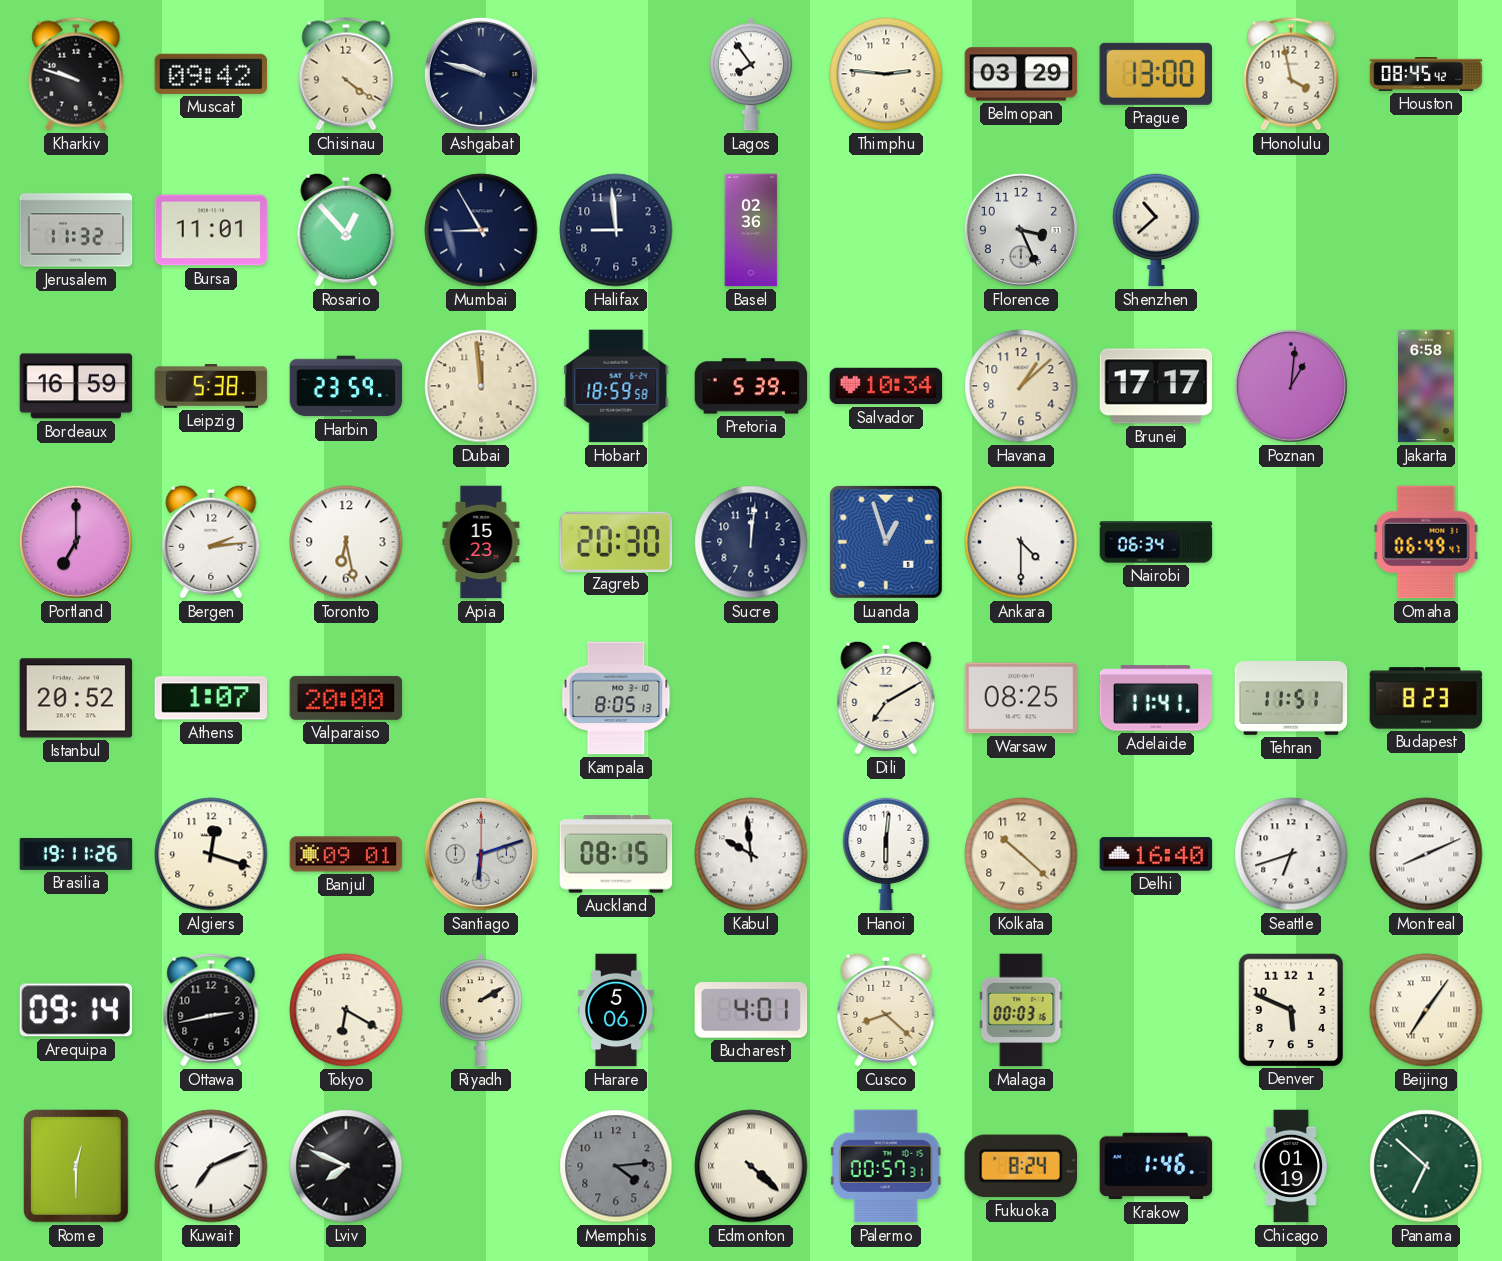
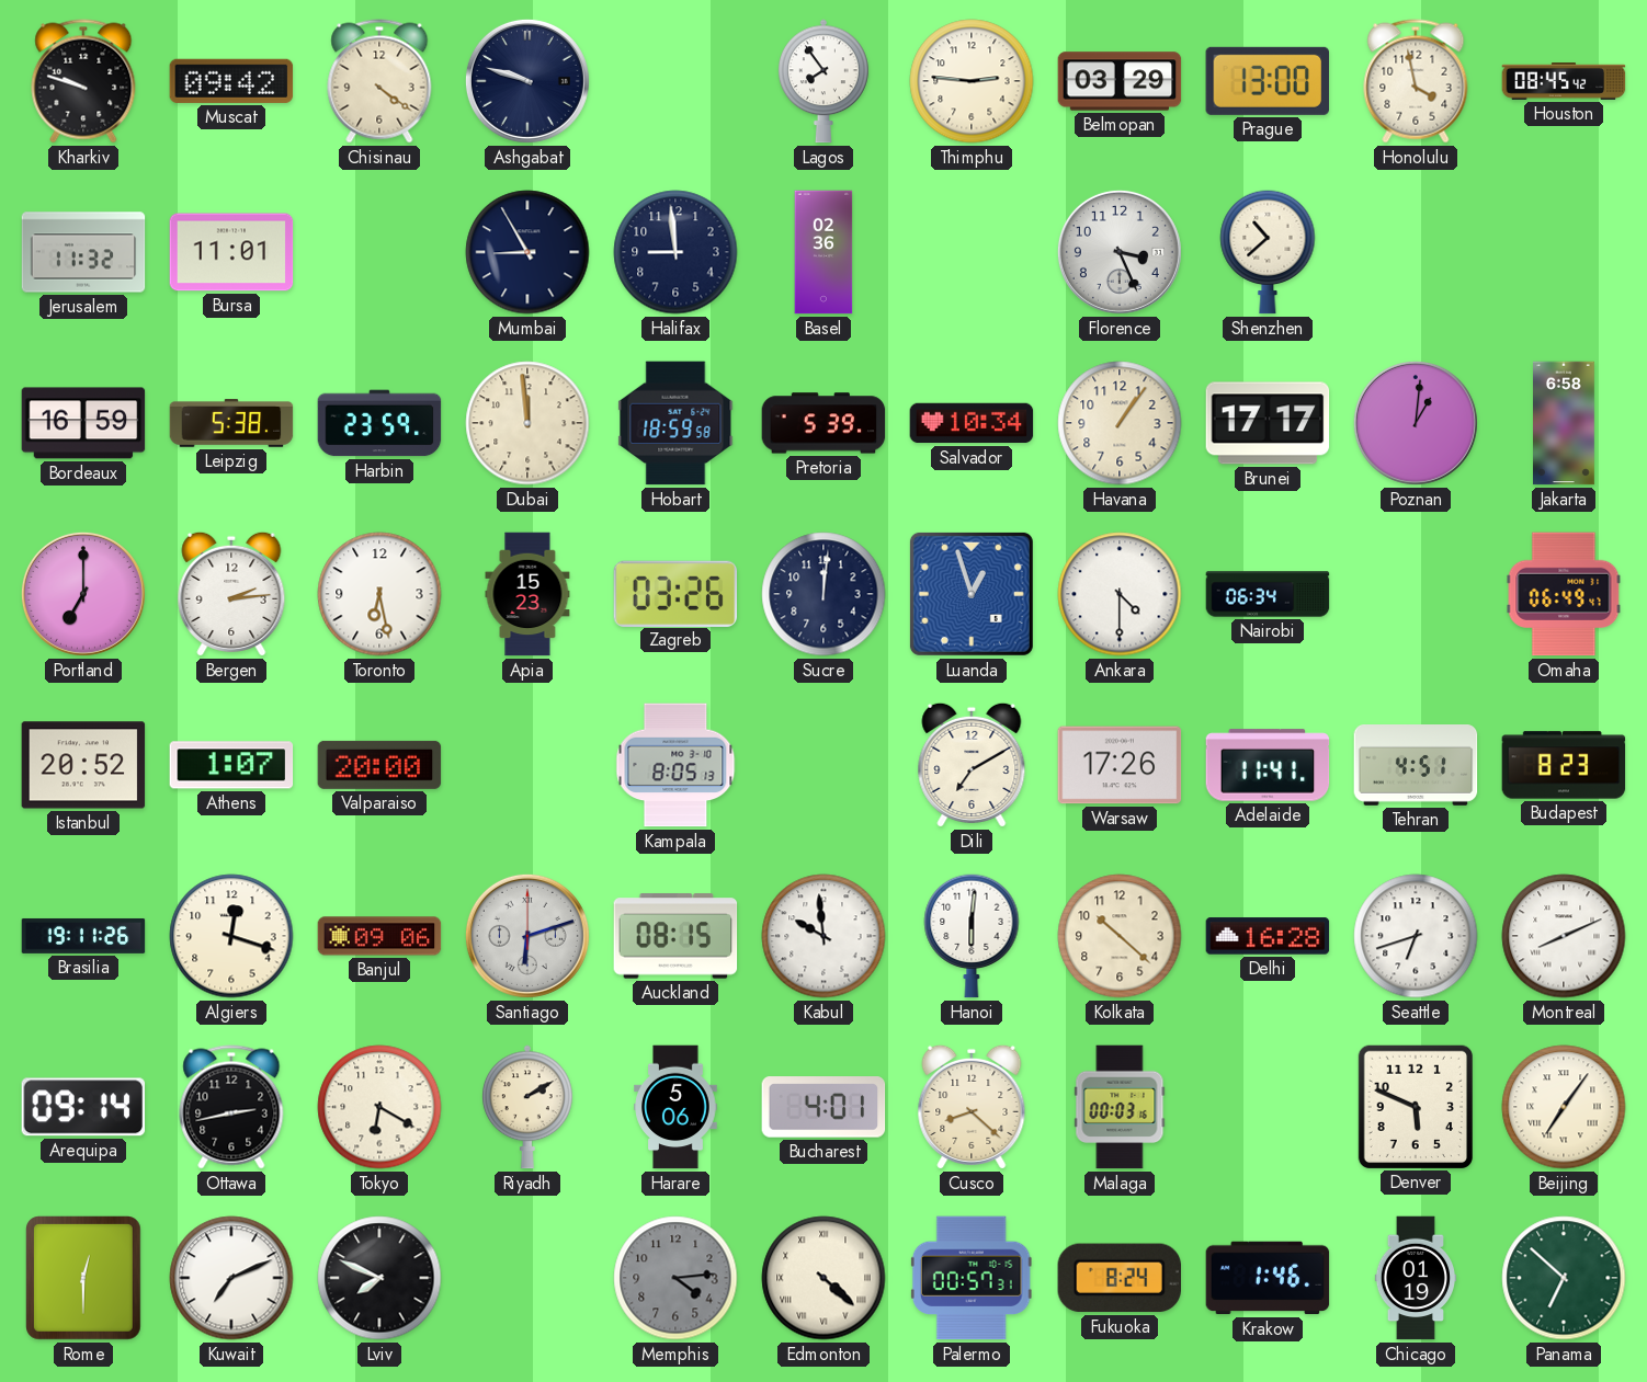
Rosario: 12:53 -> none
Havana: 1:08 -> 1:06
Zagreb: 20:30 -> 03:26
Warsaw: 08:25 -> 17:26
Tehran: 11:51 -> 4:51
Banjul: 09:01 -> 09:06
Delhi: 16:40 -> 16:28
